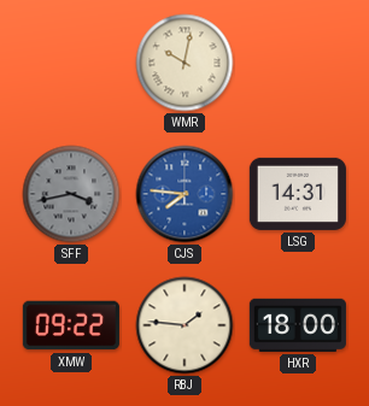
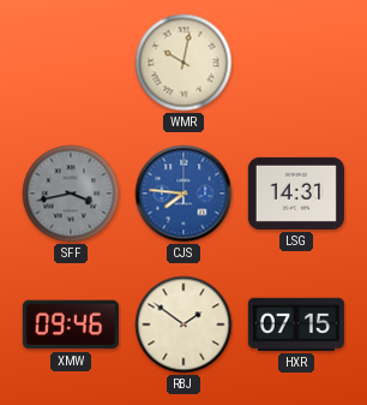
XMW: 09:22 -> 09:46
RBJ: 1:46 -> 1:51
HXR: 18:00 -> 07:15
